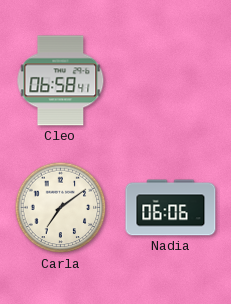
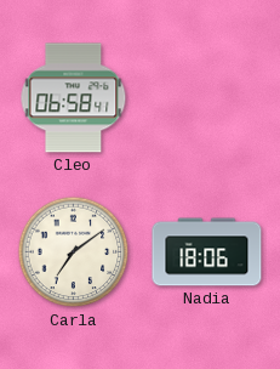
Nadia: 06:06 -> 18:06
